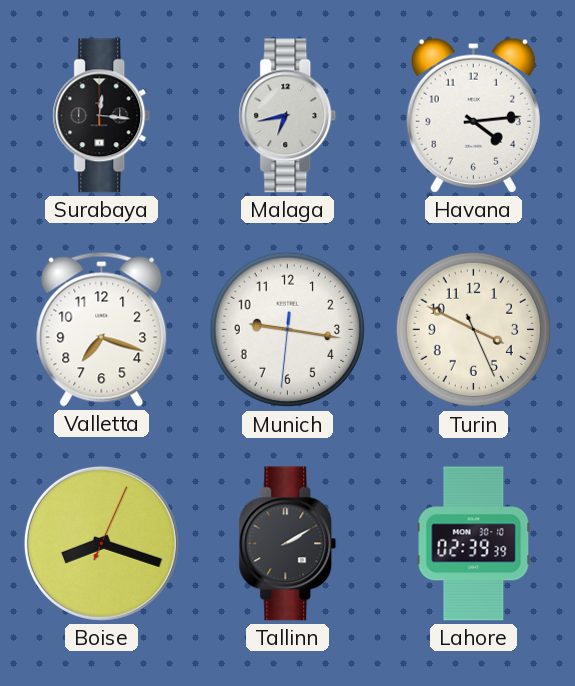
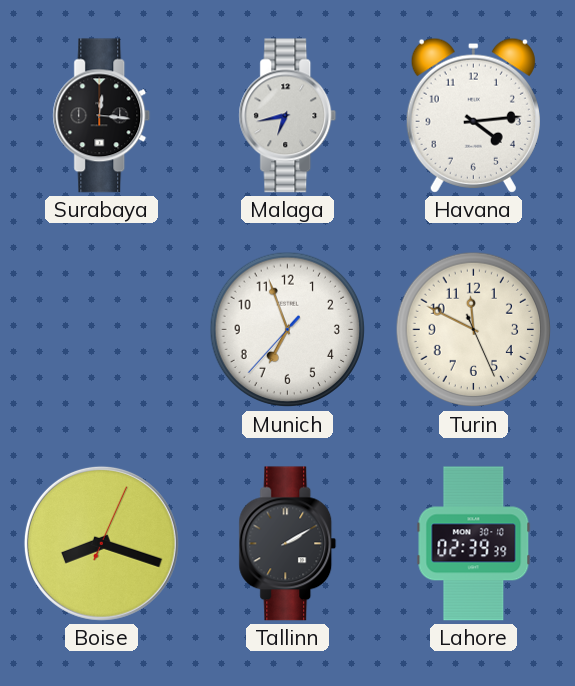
Valletta: 7:18 -> none
Munich: 9:16 -> 6:56
Turin: 3:49 -> 11:49
